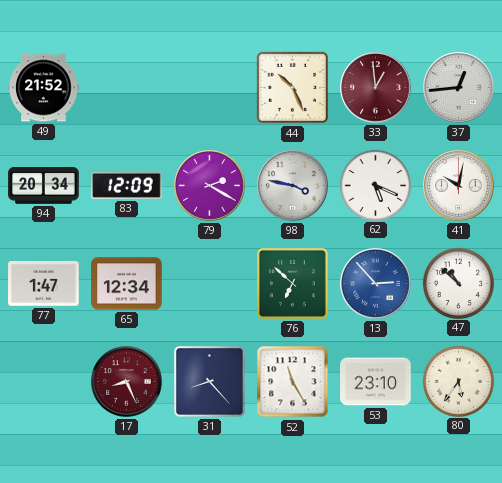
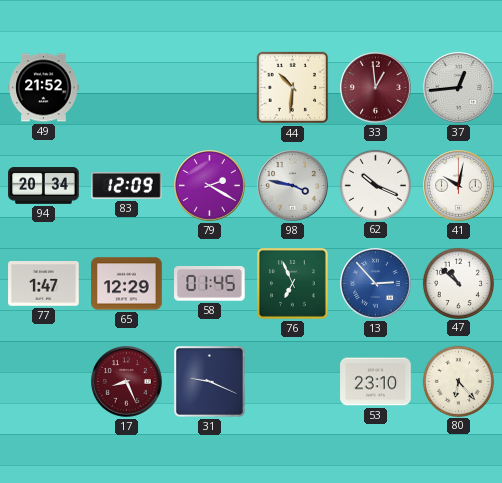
44: 10:26 -> 10:31
62: 5:19 -> 10:19
65: 12:34 -> 12:29
58: none -> 01:45
76: 6:52 -> 6:56
31: 8:23 -> 9:19
52: 11:25 -> none
80: 5:36 -> 6:23
